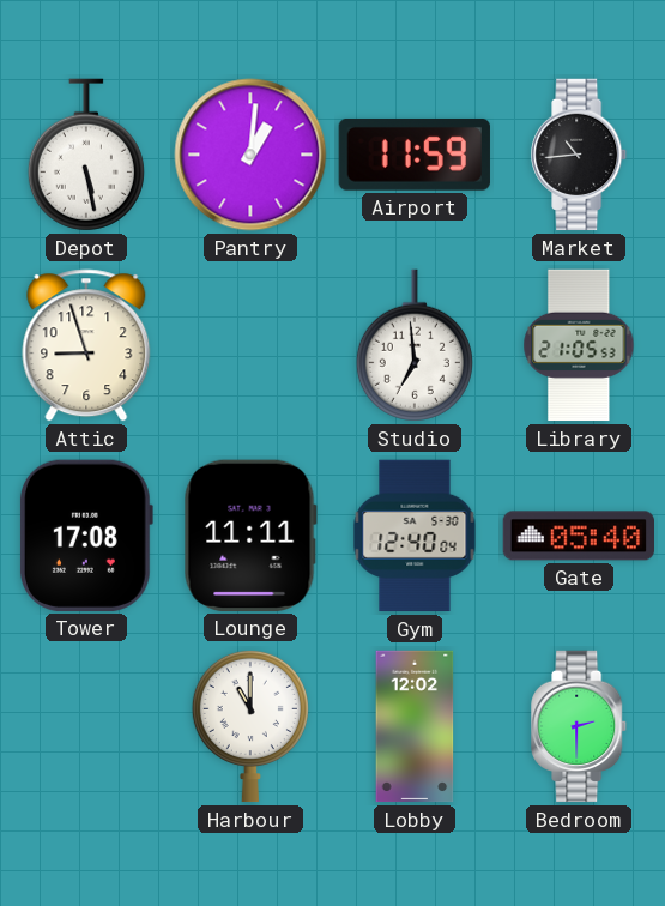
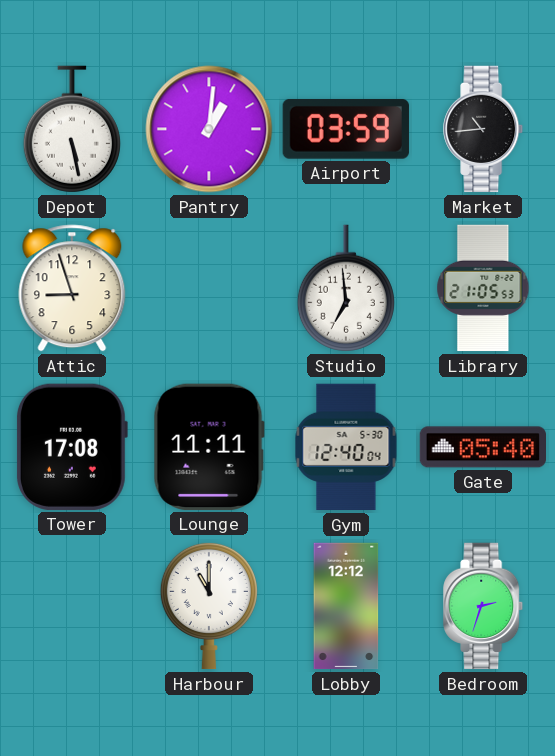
Airport: 11:59 -> 03:59
Lobby: 12:02 -> 12:12
Bedroom: 2:30 -> 2:33
